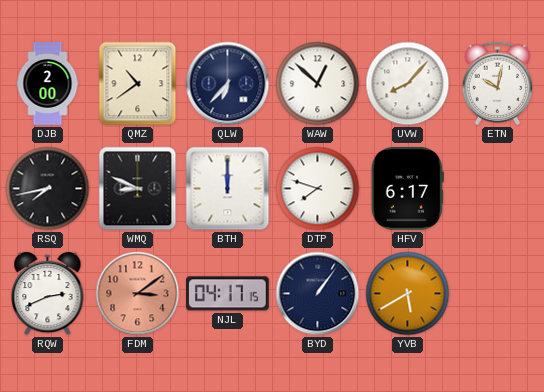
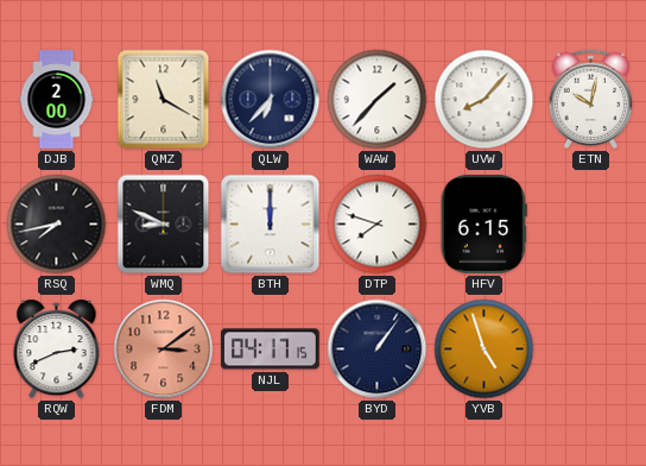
QMZ: 10:39 -> 11:20
WAW: 12:52 -> 1:37
HFV: 6:17 -> 6:15
YVB: 5:40 -> 4:57
